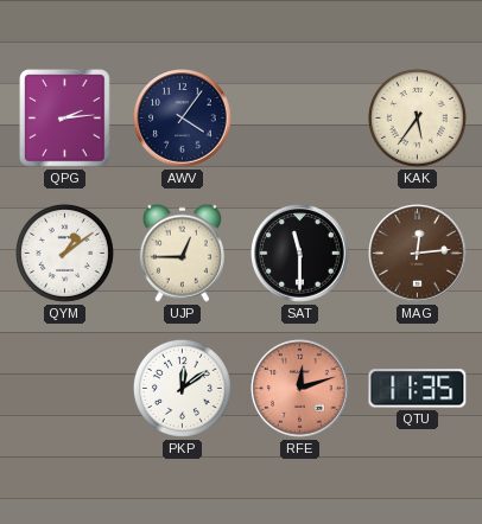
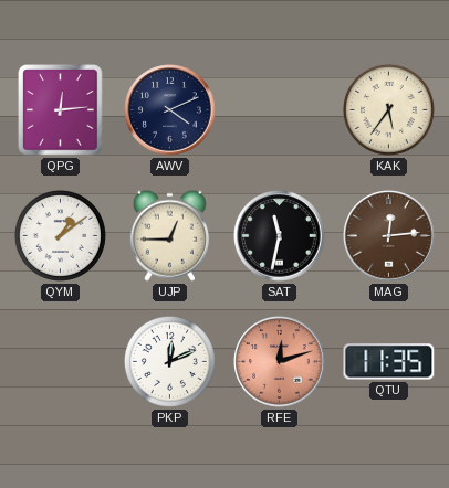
QPG: 2:14 -> 12:14
AWV: 4:06 -> 4:11
SAT: 11:30 -> 11:32
PKP: 12:09 -> 12:11
